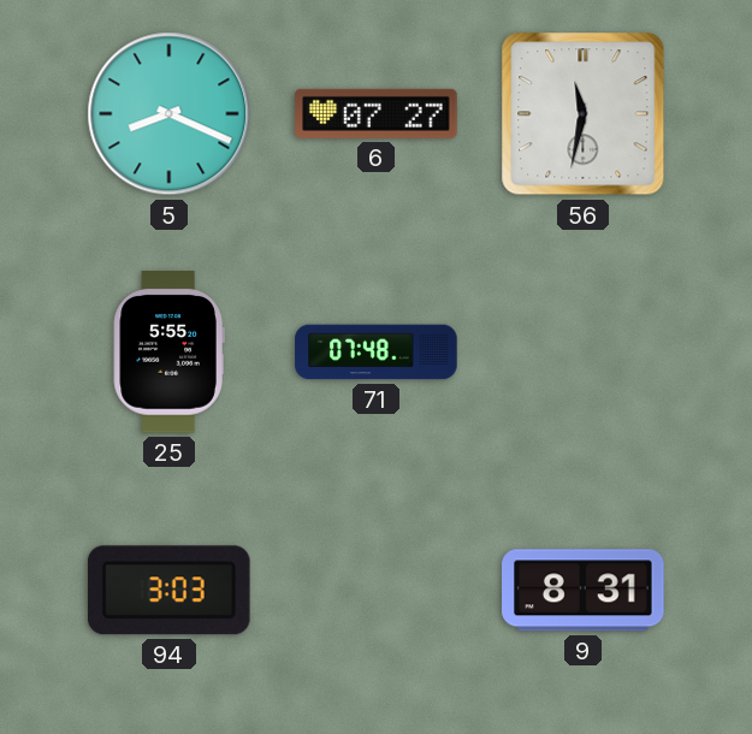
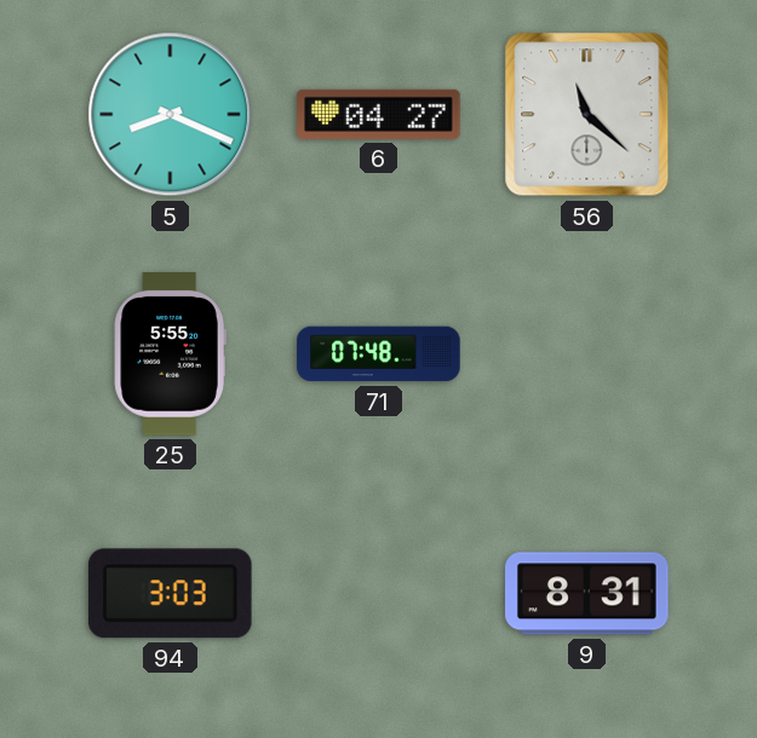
6: 07:27 -> 04:27
56: 11:32 -> 11:22
